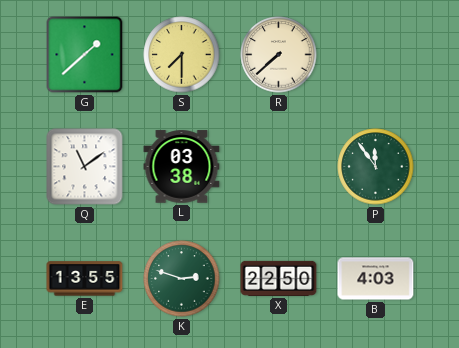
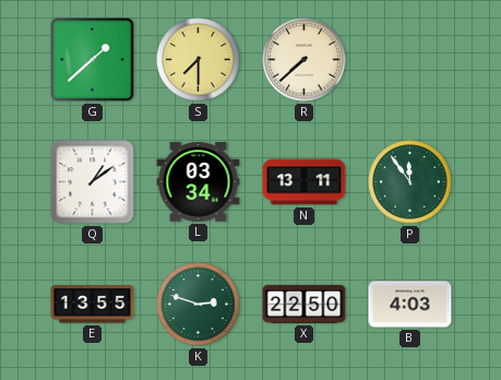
Q: 11:09 -> 1:09
L: 03:38 -> 03:34
N: none -> 13:11
